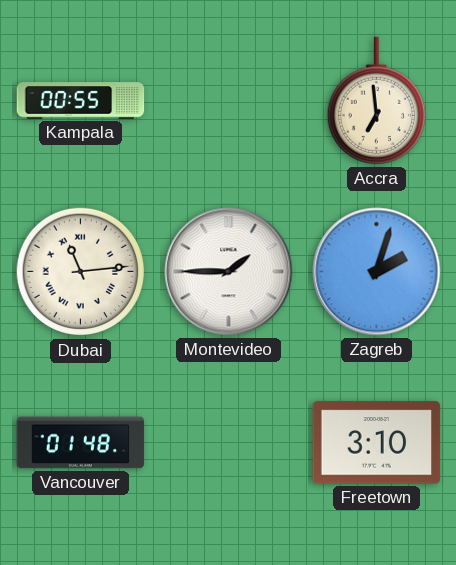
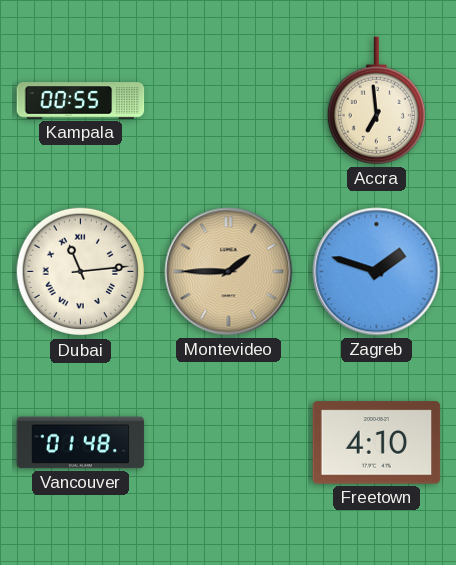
Montevideo dial: white -> champagne
Zagreb: 2:03 -> 1:48
Freetown: 3:10 -> 4:10
